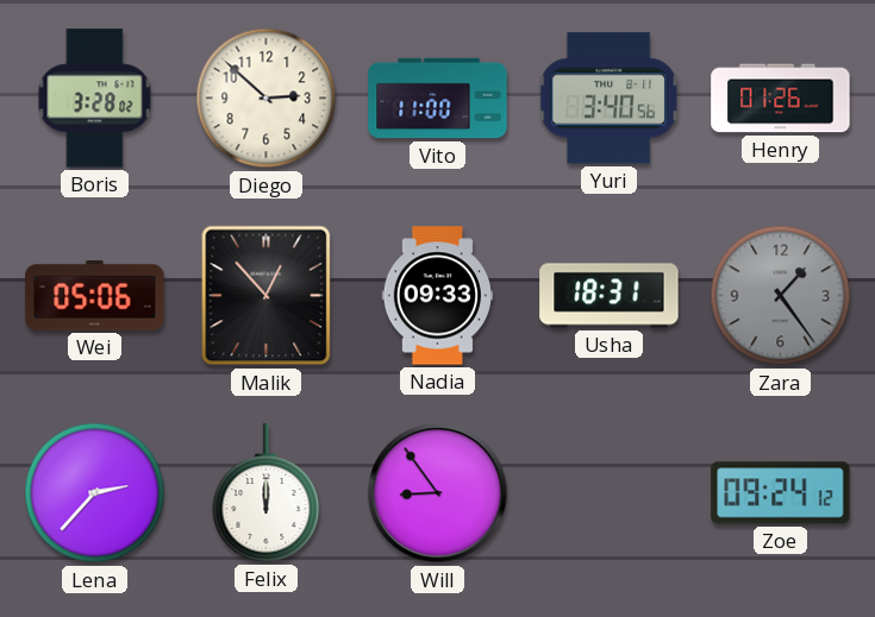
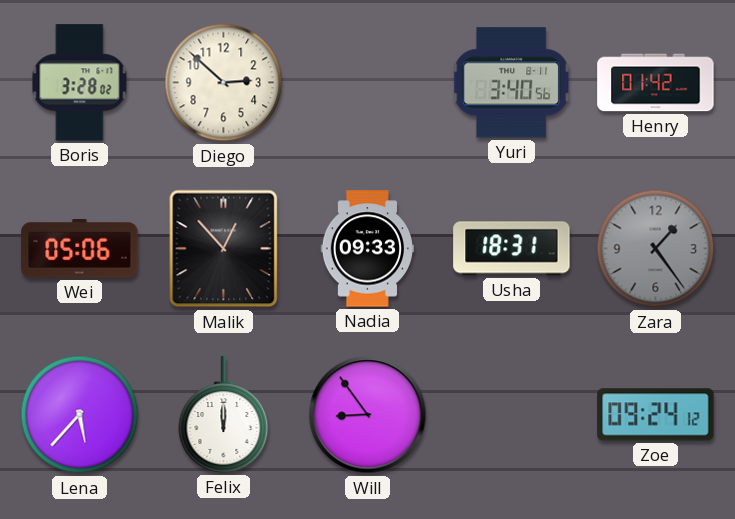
Vito: 11:00 -> none
Henry: 01:26 -> 01:42
Lena: 2:37 -> 5:37
